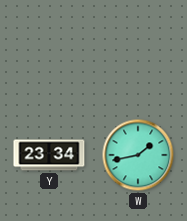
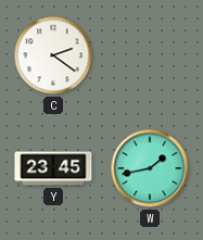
C: none -> 2:21
Y: 23:34 -> 23:45
